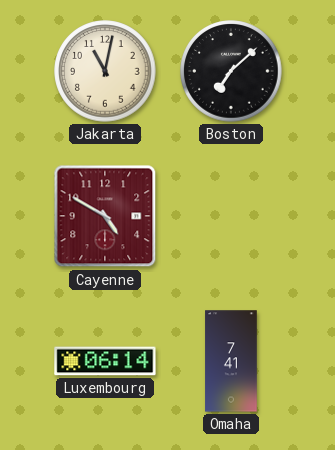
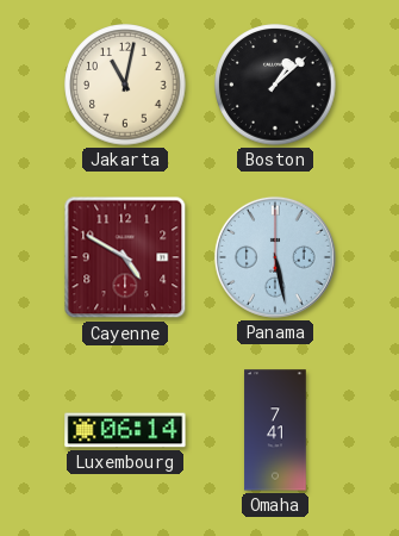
Boston: 7:08 -> 1:08
Panama: none -> 5:28
